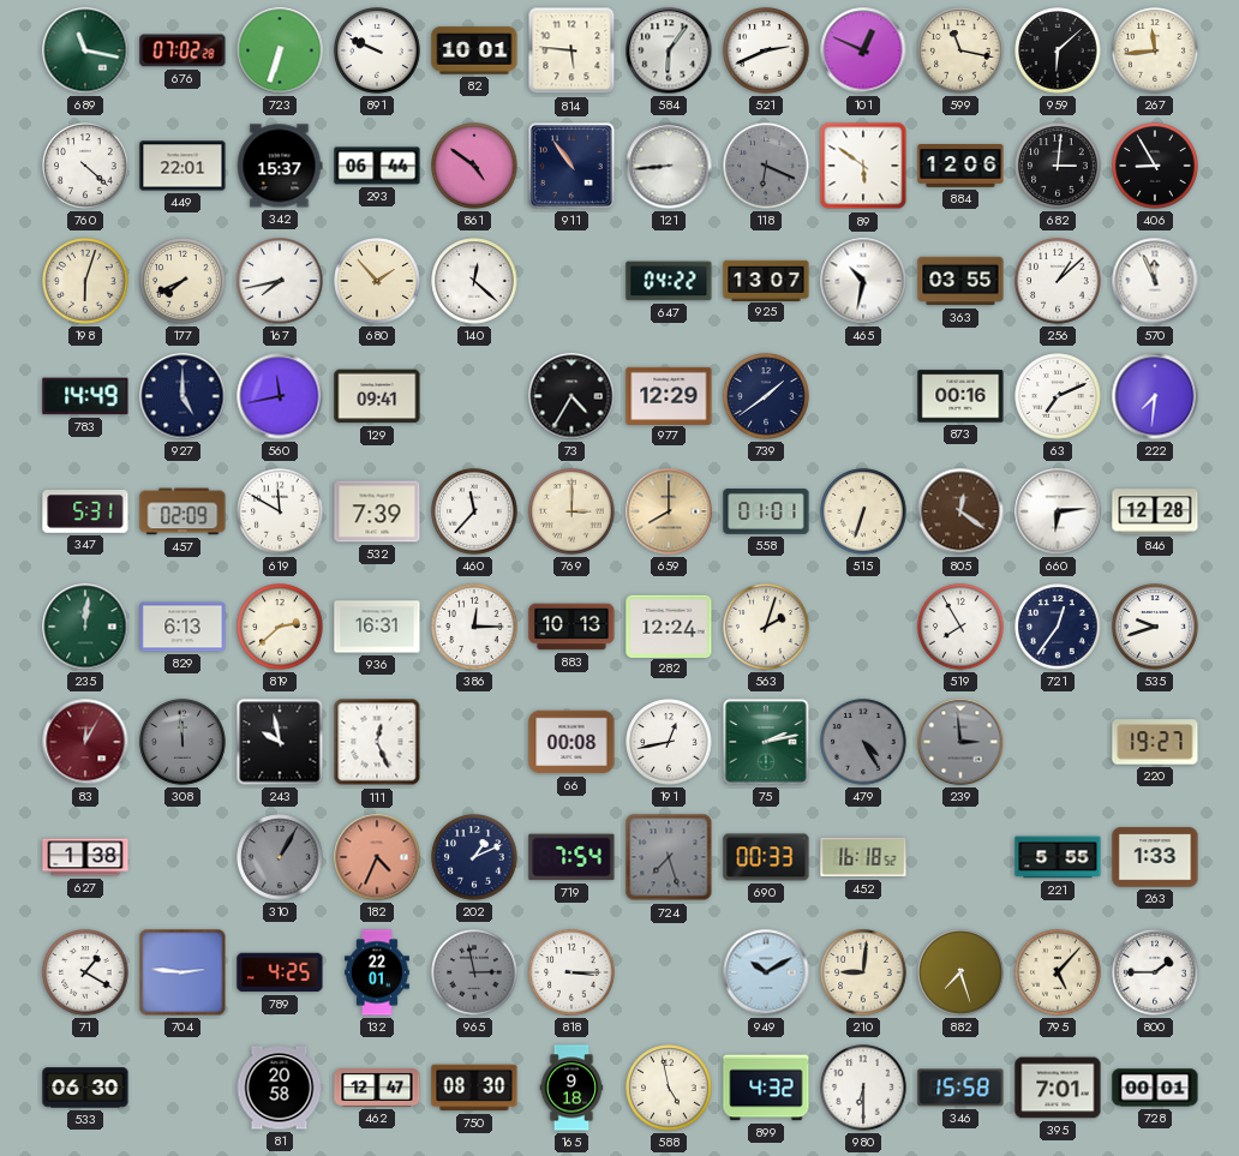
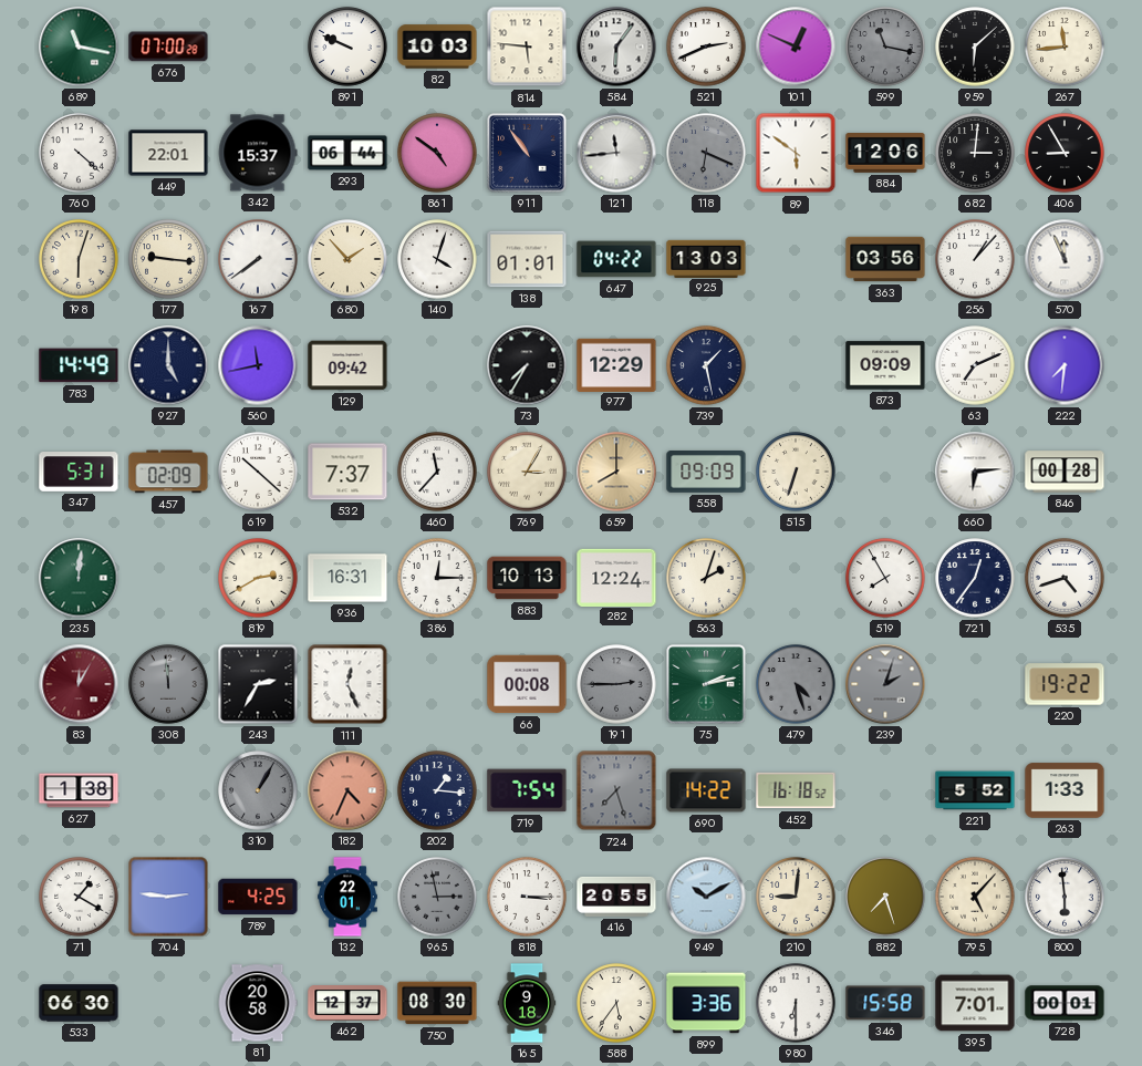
676: 07:02 -> 07:00
723: 6:33 -> none
82: 10:01 -> 10:03
599 dial: cream -> grey
121: 8:44 -> 11:44
177: 7:41 -> 9:16
167: 7:43 -> 7:39
140: 12:22 -> 4:03
138: none -> 01:01
925: 13:07 -> 13:03
465: 10:32 -> none
363: 03:55 -> 03:56
256: 1:08 -> 1:07
129: 09:41 -> 09:42
73: 4:35 -> 7:35
739: 1:39 -> 1:28
873: 00:16 -> 09:09
619: 11:50 -> 10:22
532: 7:39 -> 7:37
769: 3:00 -> 3:05
558: 01:01 -> 09:09
805: 12:21 -> none
846: 12:28 -> 00:28
829: 6:13 -> none
819: 2:38 -> 2:40
535: 9:42 -> 4:42
243: 9:58 -> 2:35
191: 12:43 -> 2:45
191 dial: white -> grey
479: 4:25 -> 4:27
239: 2:59 -> 2:03
220: 19:27 -> 19:22
202: 1:11 -> 1:16
690: 00:33 -> 14:22
221: 5:55 -> 5:52
416: none -> 20:55
800: 1:45 -> 5:59
462: 12:47 -> 12:37
588: 4:58 -> 5:36
899: 4:32 -> 3:36
